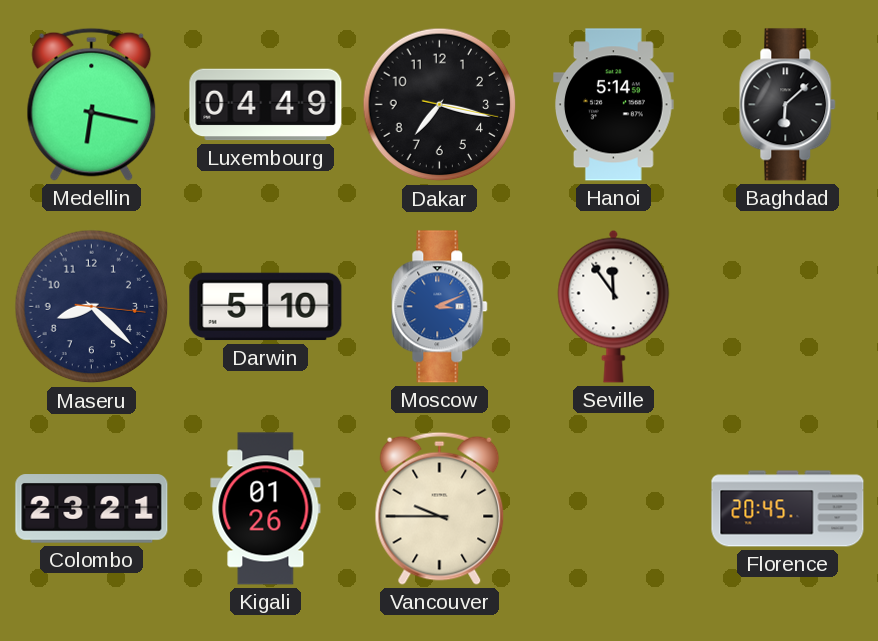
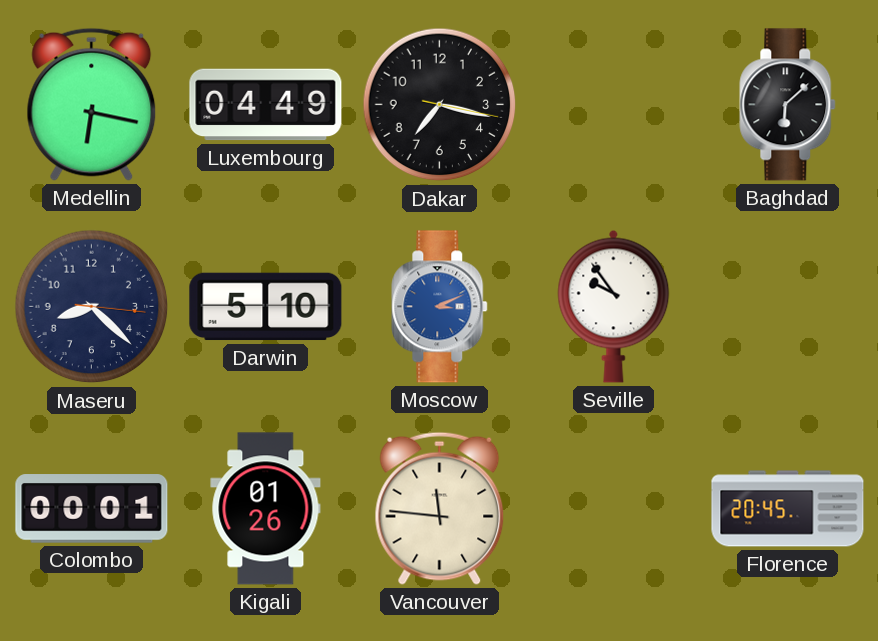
Hanoi: 5:14 -> none
Seville: 11:54 -> 9:54
Colombo: 23:21 -> 00:01
Vancouver: 9:45 -> 11:46
